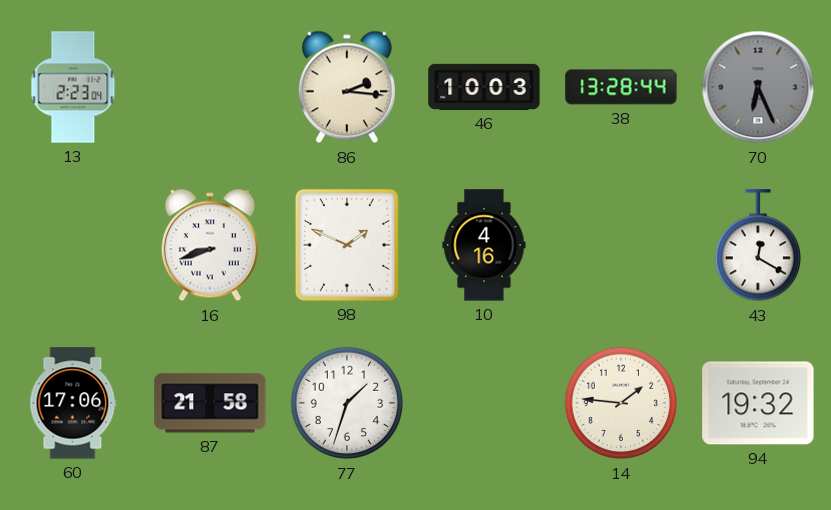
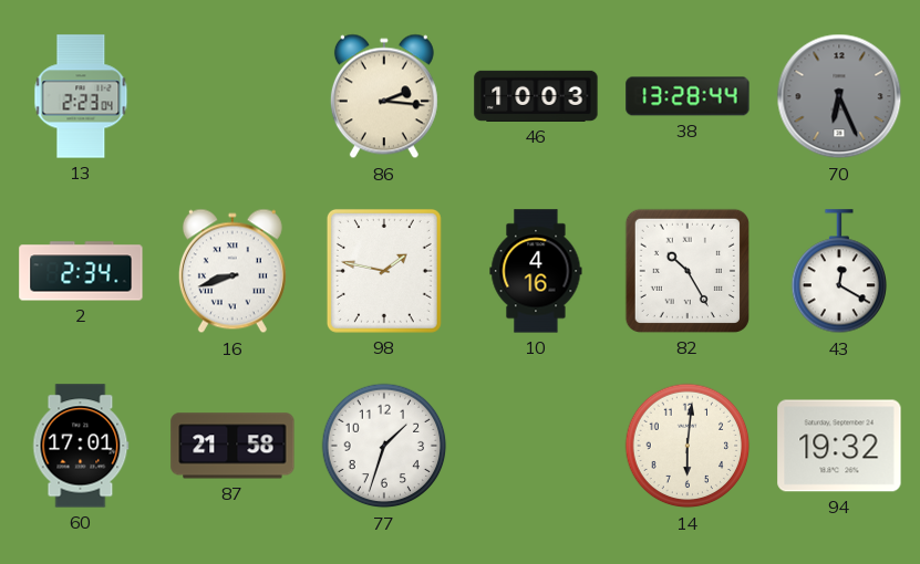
2: none -> 2:34
98: 1:49 -> 1:47
82: none -> 10:25
60: 17:06 -> 17:01
14: 1:46 -> 6:01
